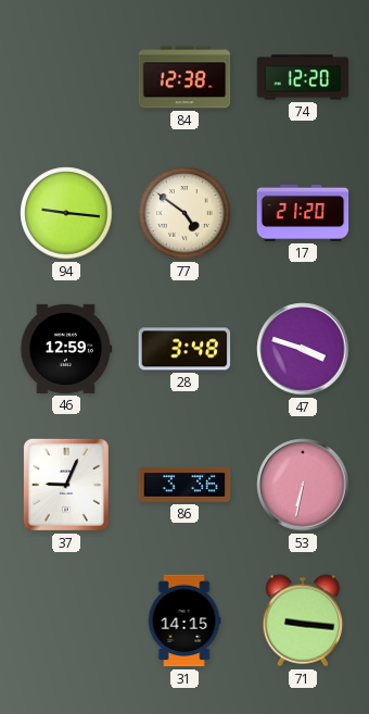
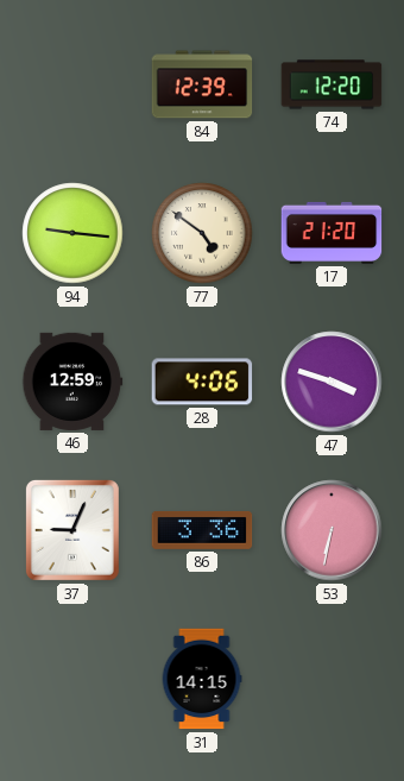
84: 12:38 -> 12:39
28: 3:48 -> 4:06
71: 9:16 -> none
